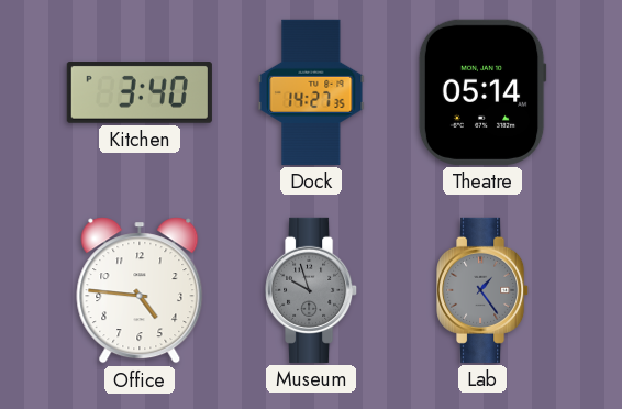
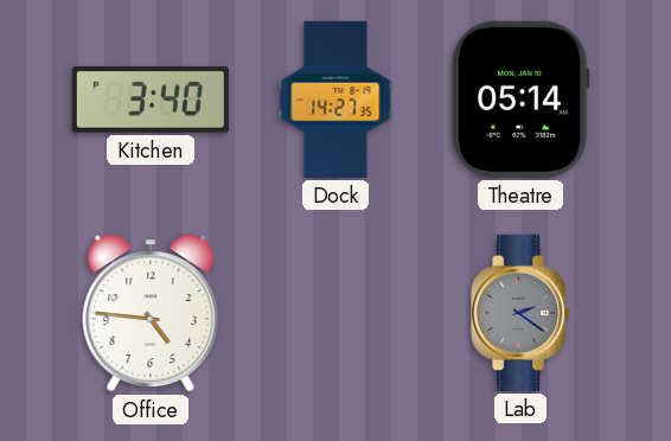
Museum: 9:57 -> none
Lab: 1:24 -> 2:21
